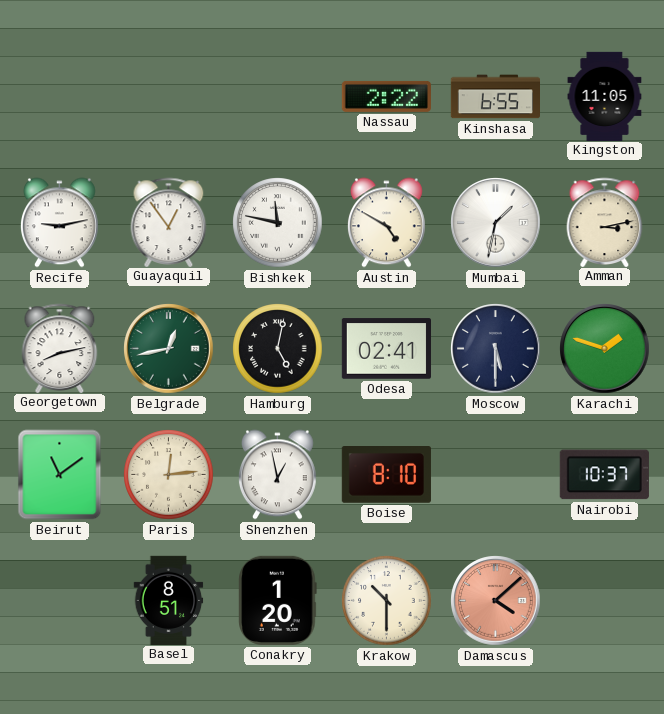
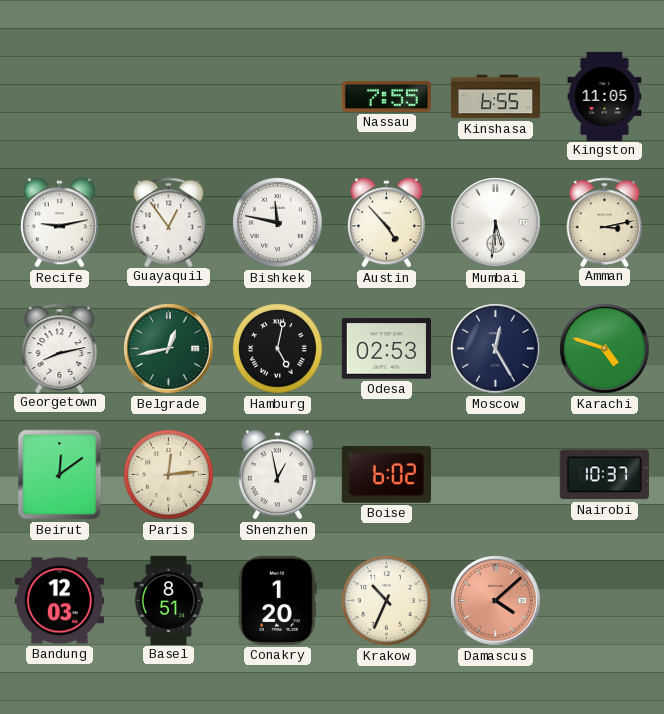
Nassau: 2:22 -> 7:55
Austin: 4:50 -> 4:53
Mumbai: 1:32 -> 5:31
Odesa: 02:41 -> 02:53
Moscow: 5:30 -> 12:25
Karachi: 1:48 -> 4:48
Beirut: 11:09 -> 12:09
Boise: 8:10 -> 6:02
Bandung: none -> 12:03
Krakow: 10:30 -> 10:34
